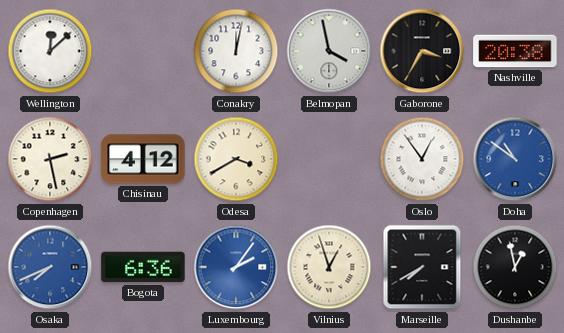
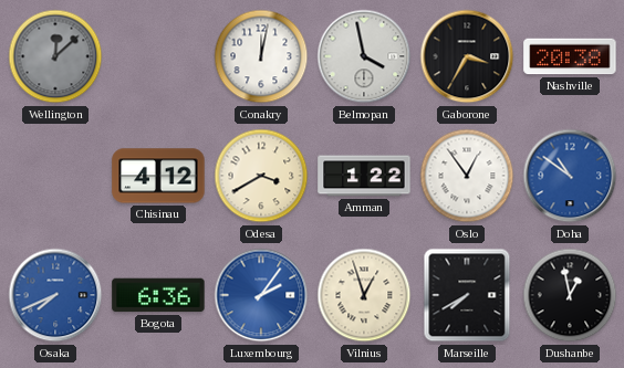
Wellington dial: white -> grey
Copenhagen: 2:28 -> none
Amman: none -> 1:22
